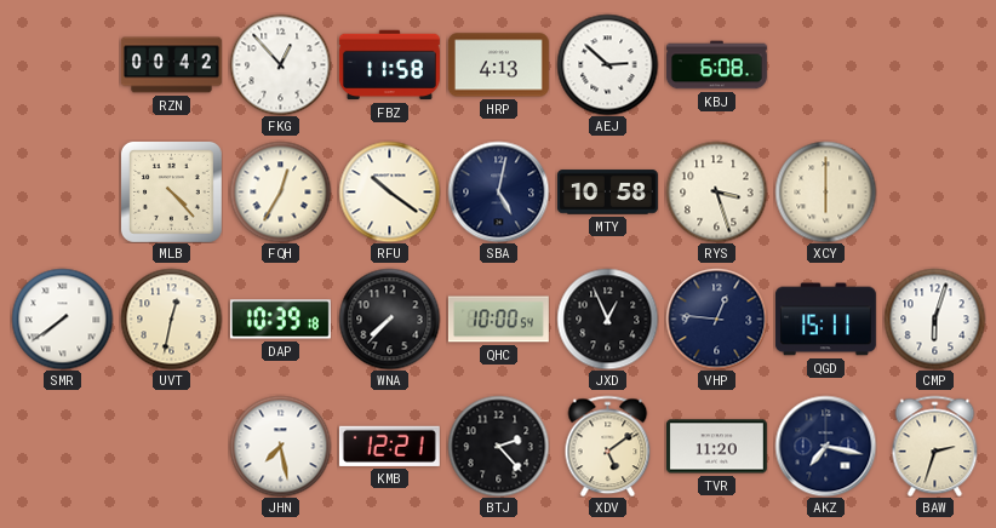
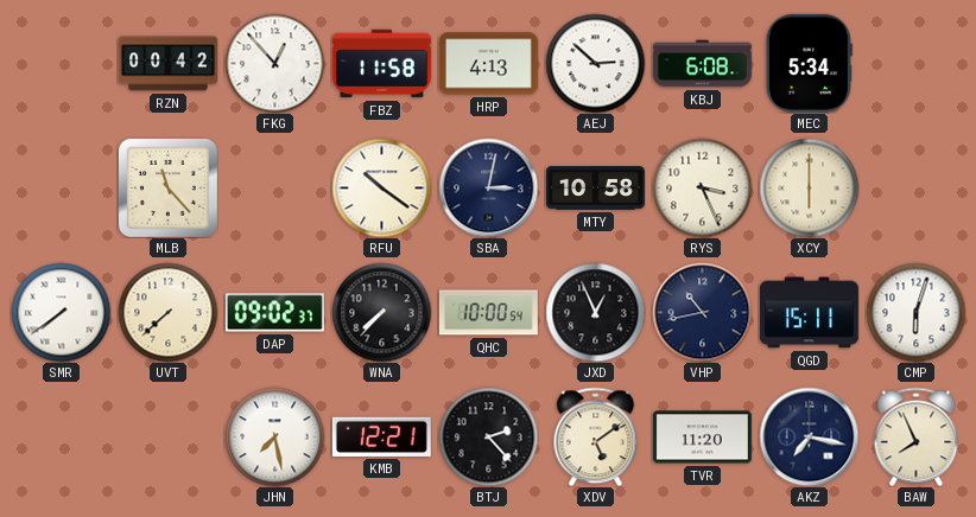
MEC: none -> 5:34
MLB: 4:23 -> 11:23
FQH: 12:35 -> none
SBA: 5:02 -> 3:02
RYS: 3:27 -> 3:26
UVT: 12:32 -> 7:38
DAP: 10:39 -> 09:02
VHP: 12:46 -> 10:43
BAW: 2:33 -> 7:56
